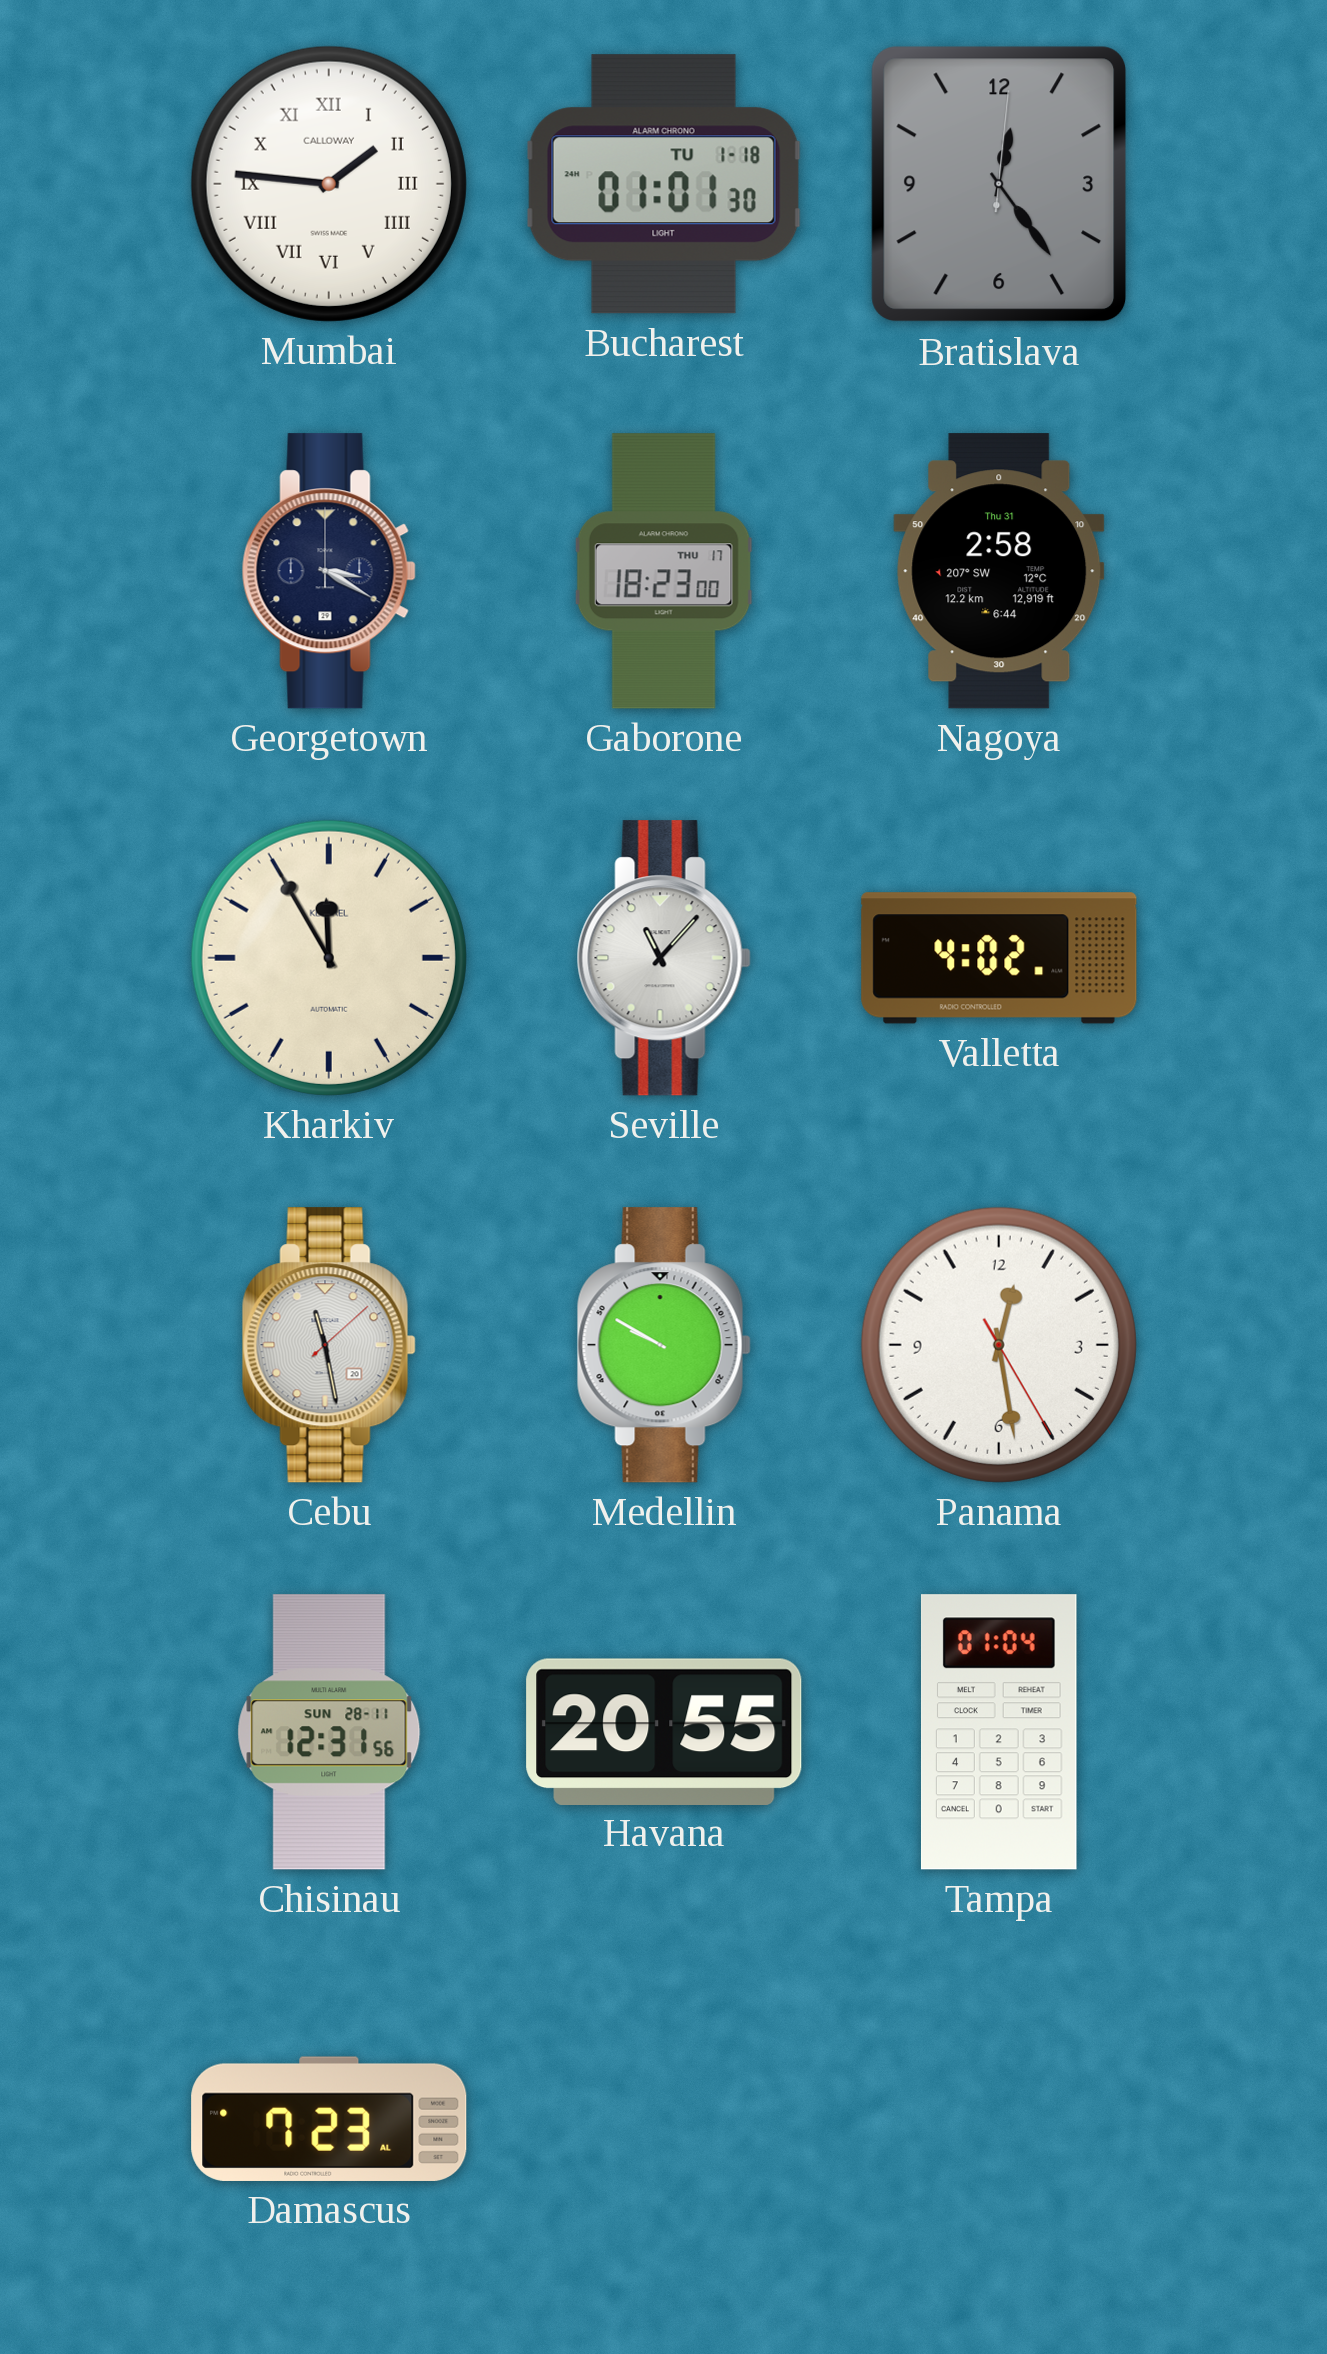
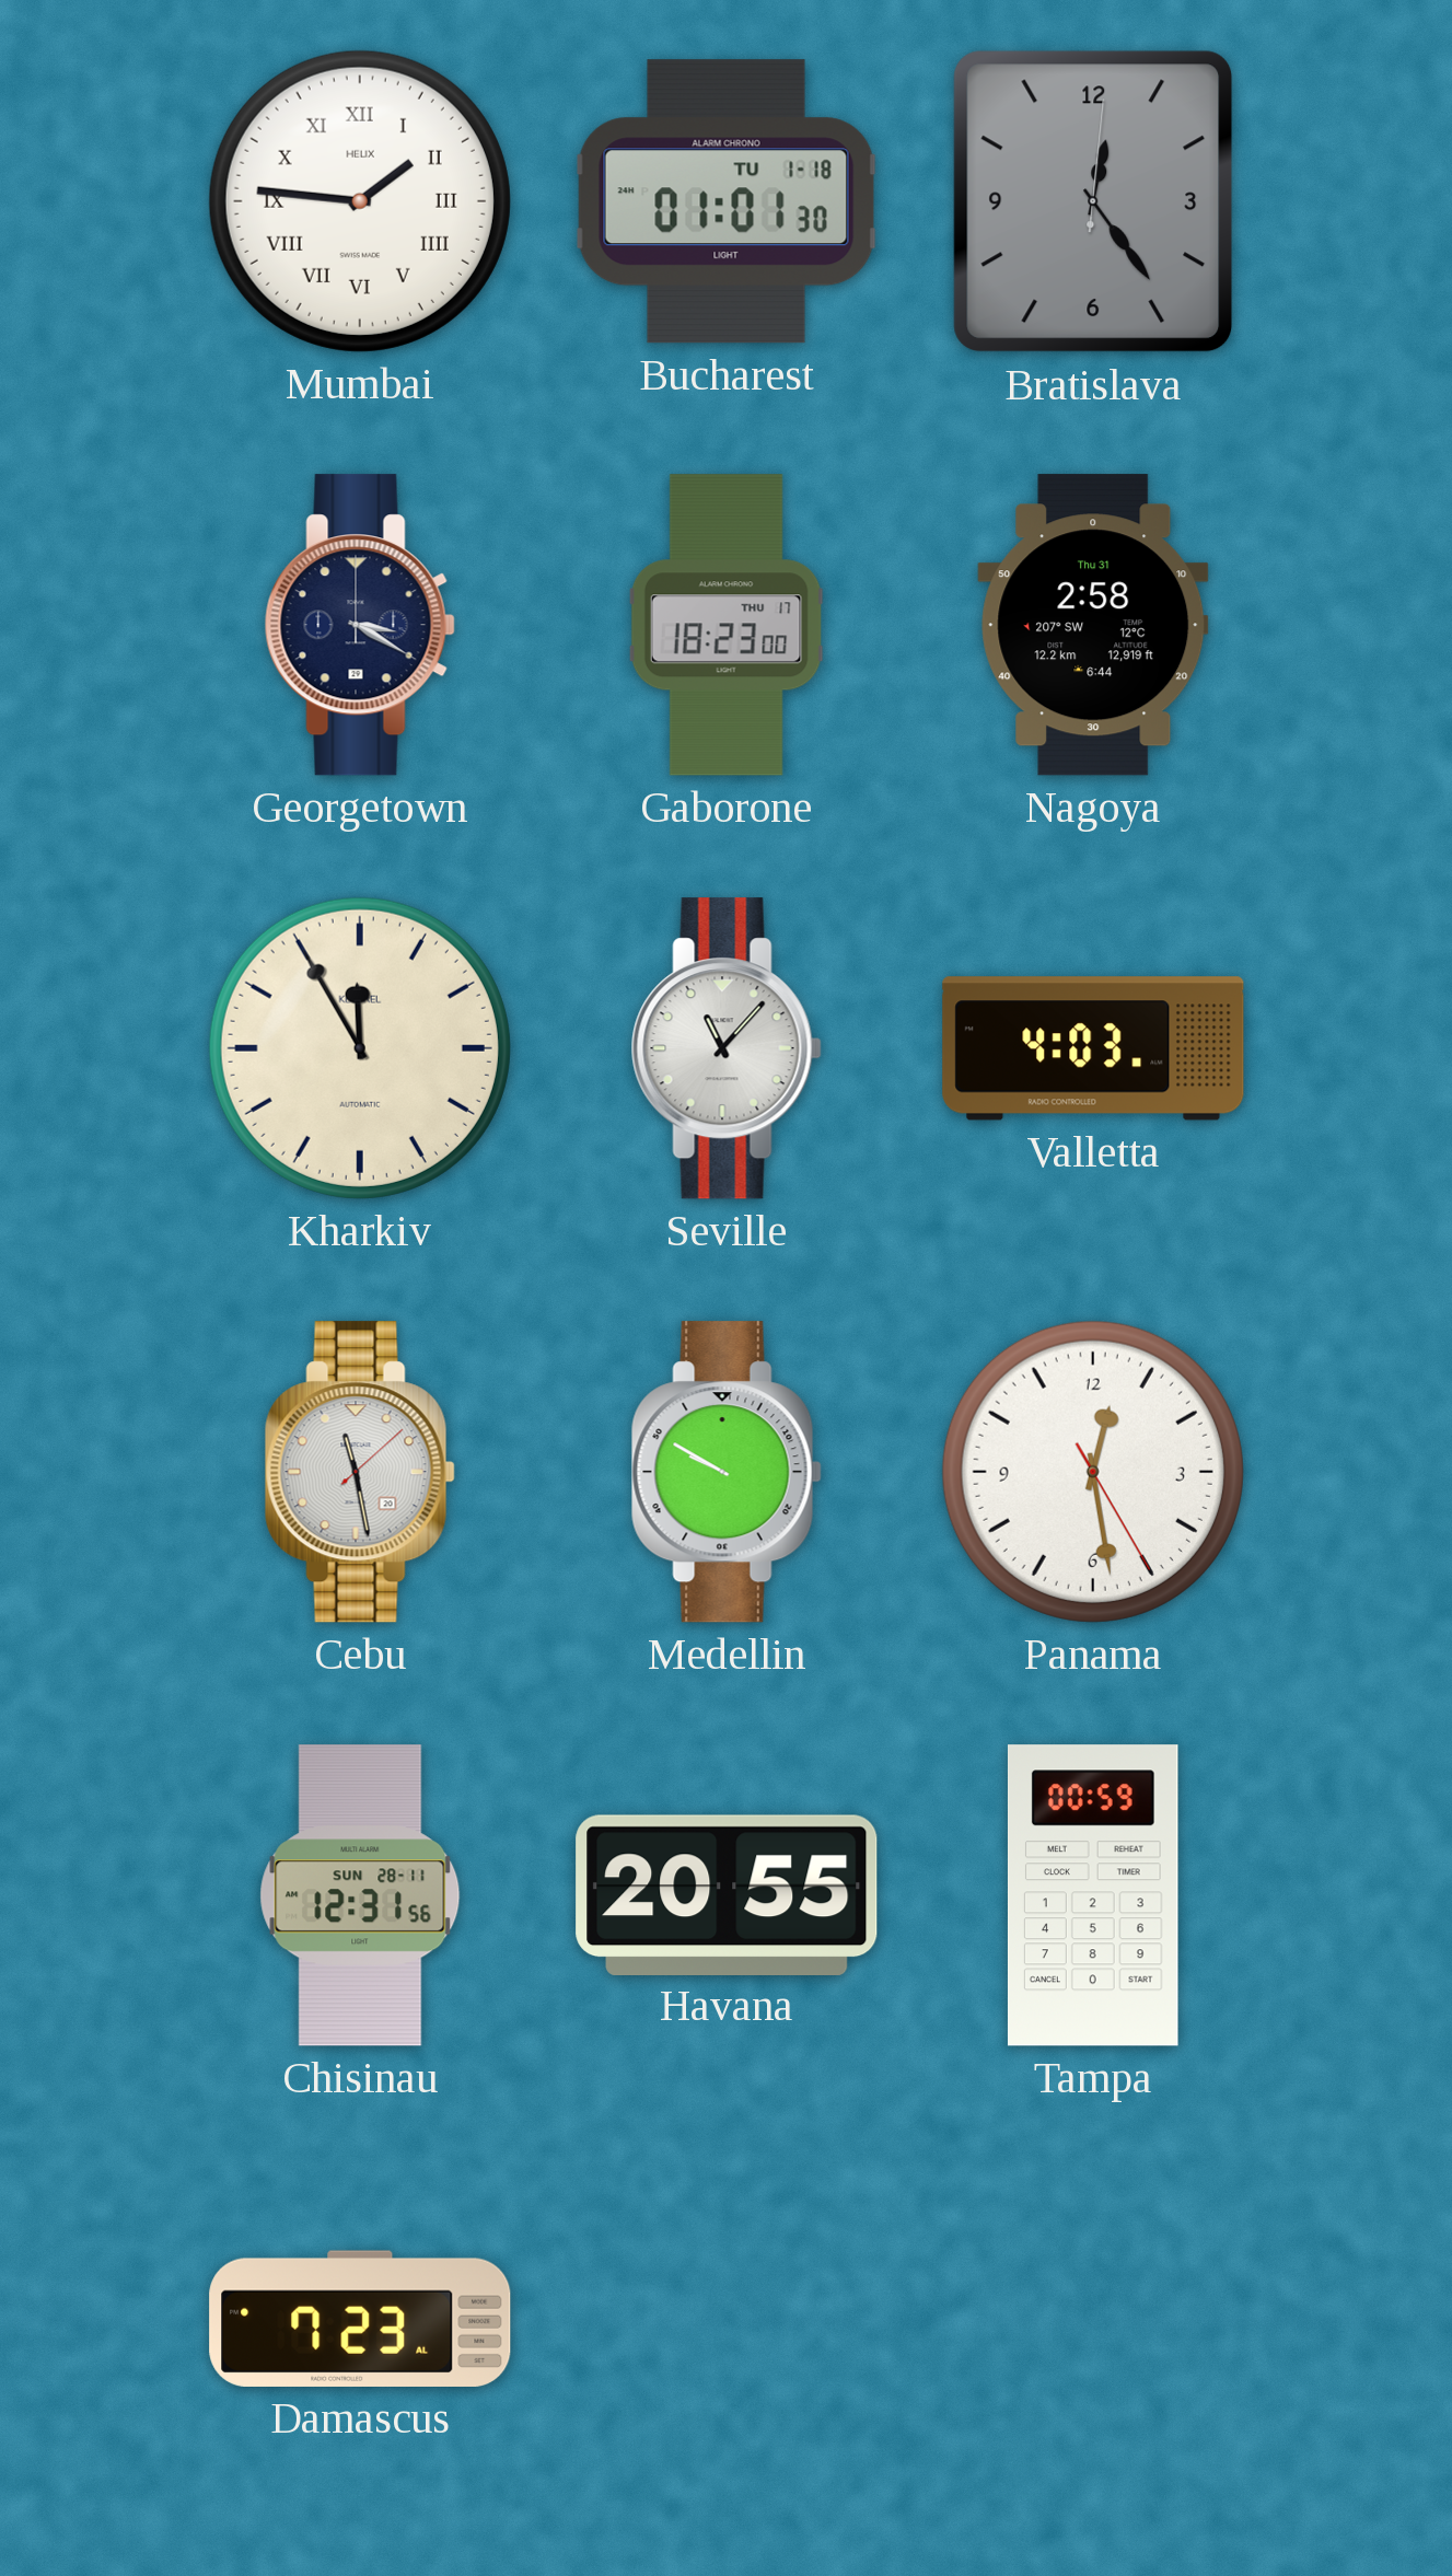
Mumbai brand: CALLOWAY -> HELIX
Valletta: 4:02 -> 4:03
Tampa: 01:04 -> 00:59
